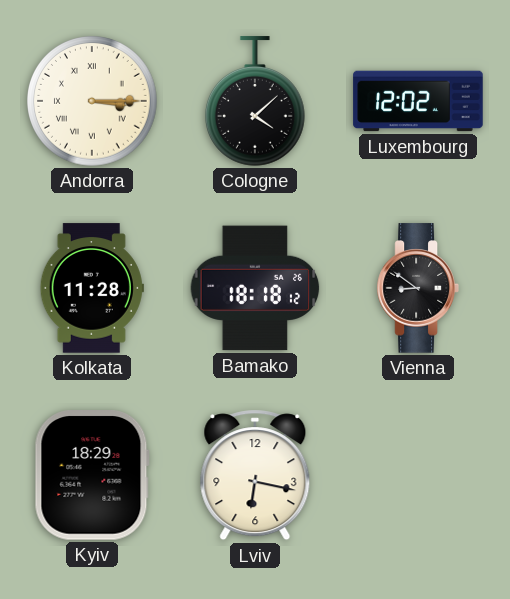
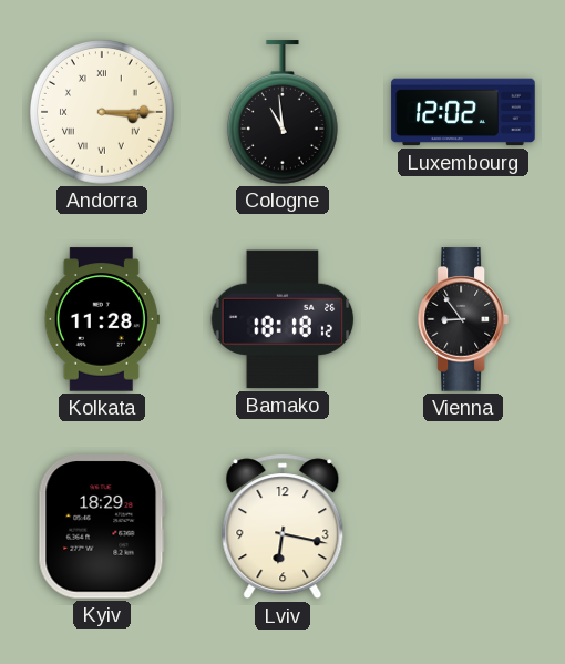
Cologne: 4:08 -> 10:59
Vienna: 8:51 -> 8:54
